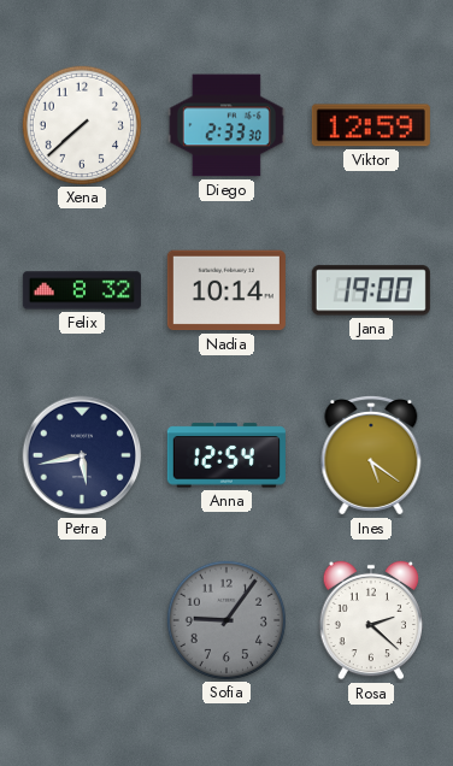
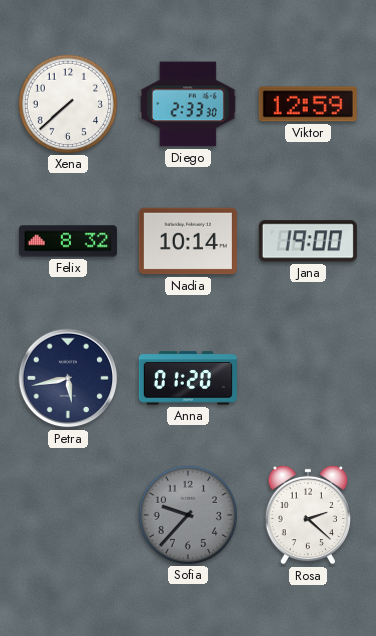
Anna: 12:54 -> 01:20
Ines: 5:21 -> none
Sofia: 9:06 -> 9:37
